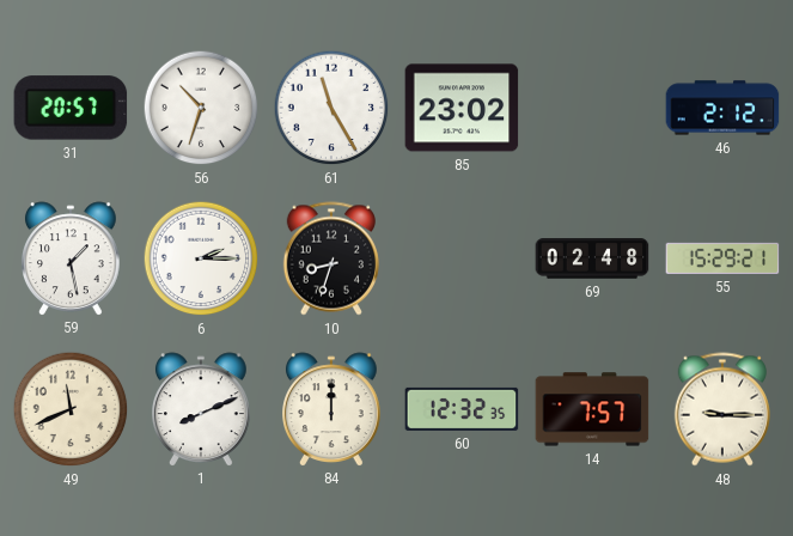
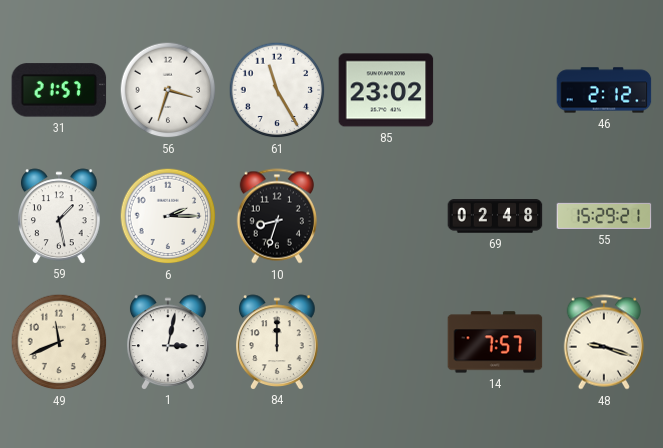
31: 20:57 -> 21:57
56: 10:33 -> 3:33
1: 8:11 -> 3:02
60: 12:32 -> none
48: 9:15 -> 9:18
